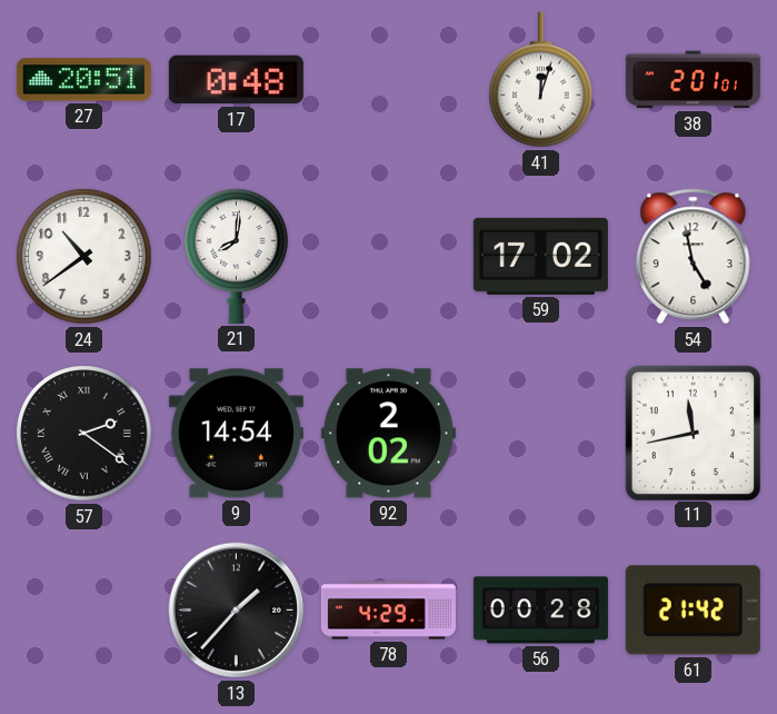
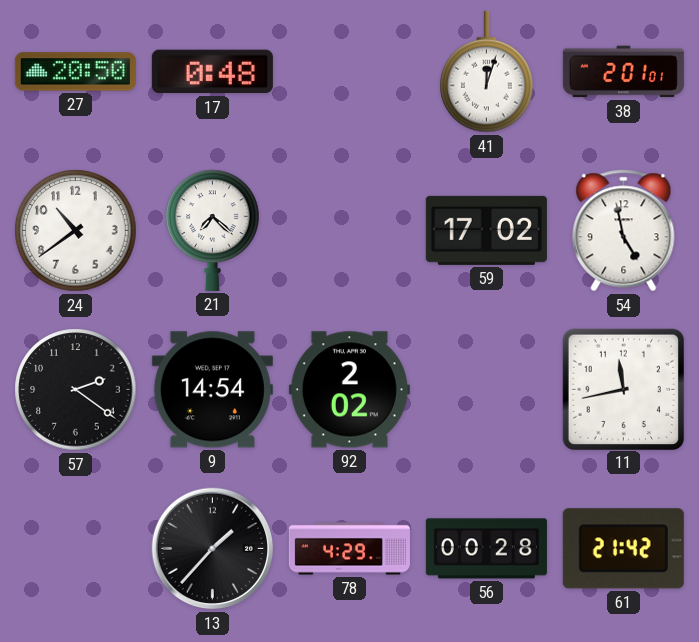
27: 20:51 -> 20:50
21: 8:01 -> 7:22
57 numerals: Roman -> Arabic
